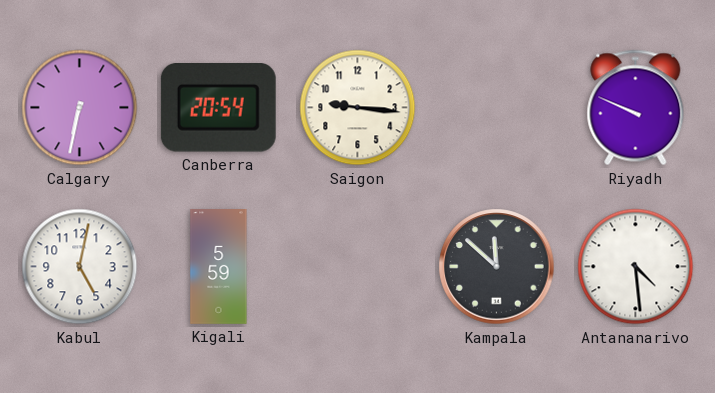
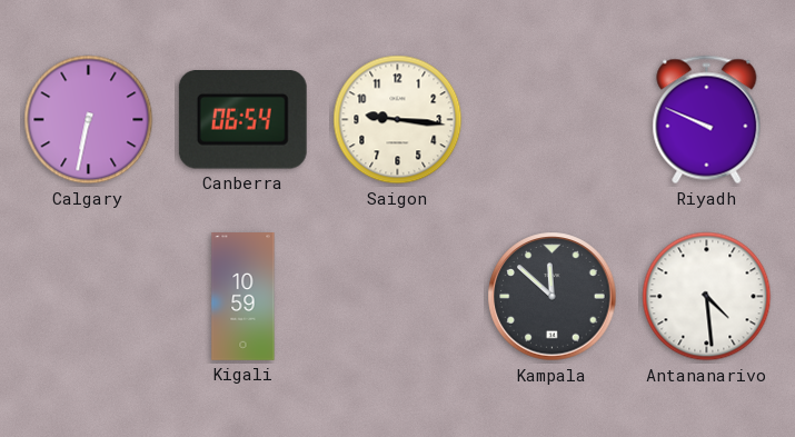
Canberra: 20:54 -> 06:54
Kabul: 5:02 -> none
Kigali: 5:59 -> 10:59
